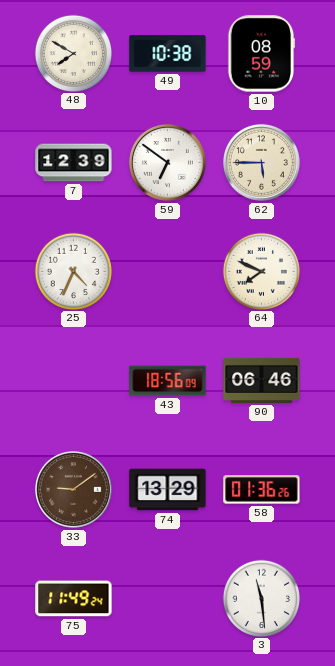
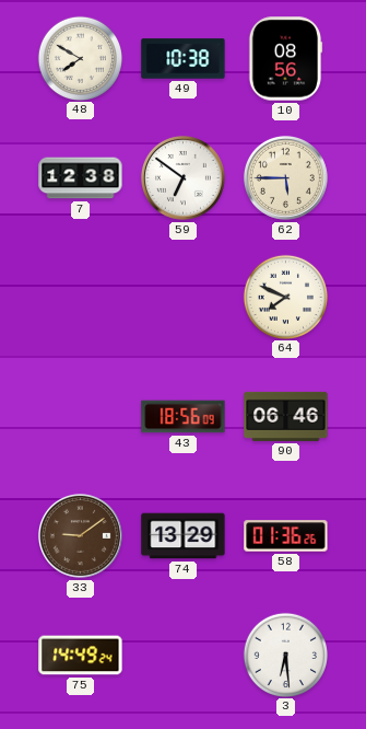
10: 08:59 -> 08:56
7: 12:39 -> 12:38
25: 4:34 -> none
75: 11:49 -> 14:49
3: 11:29 -> 6:29
